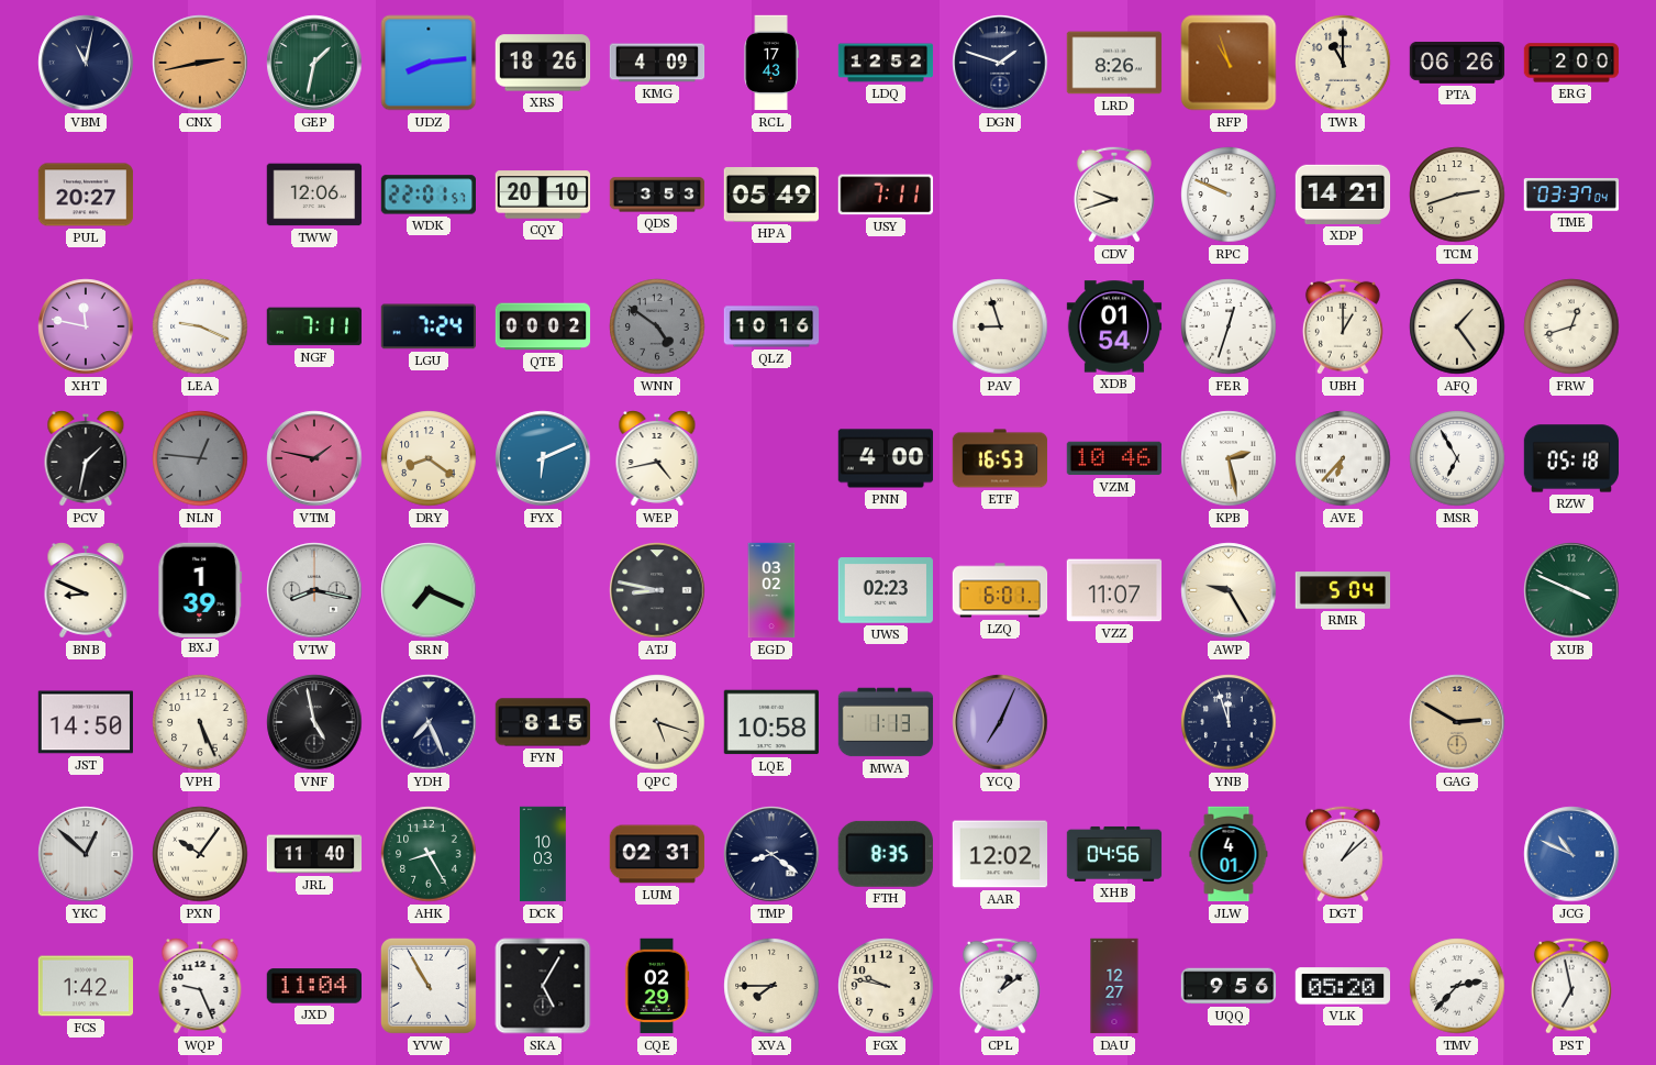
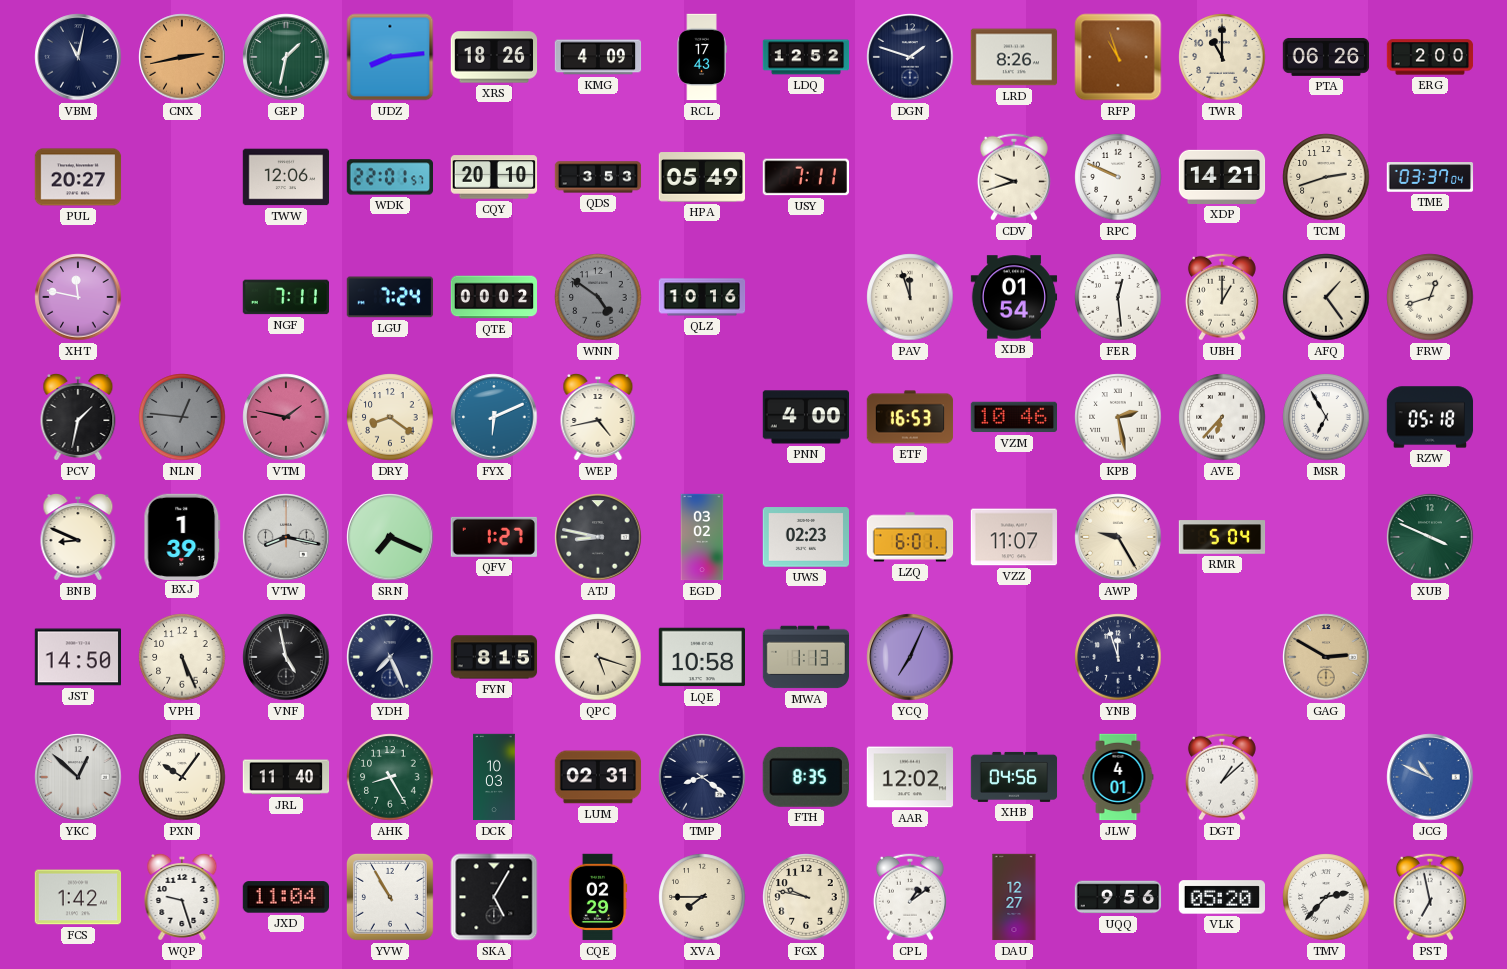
LEA: 9:19 -> none
PAV: 8:57 -> 11:57
FER: 12:33 -> 12:29
QFV: none -> 1:27
WQP: 9:26 -> 9:27
